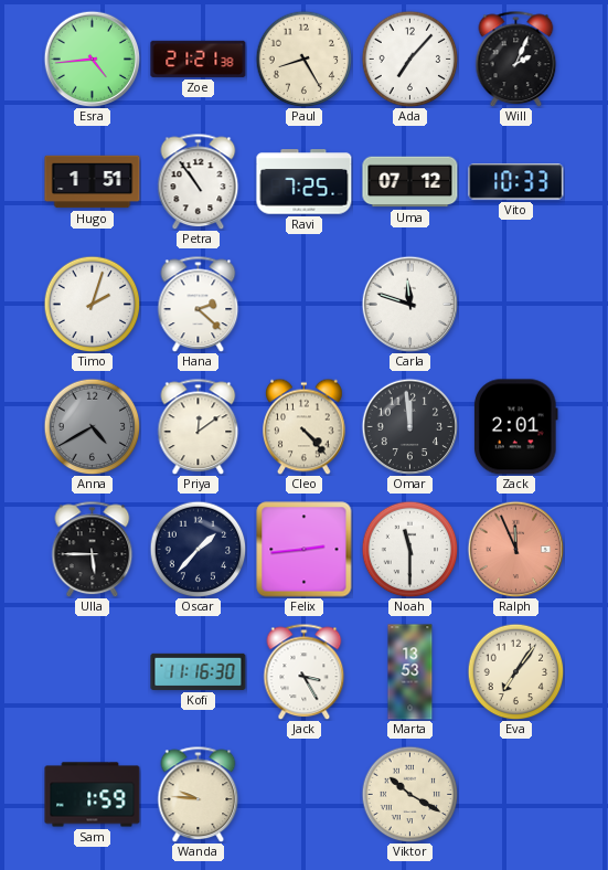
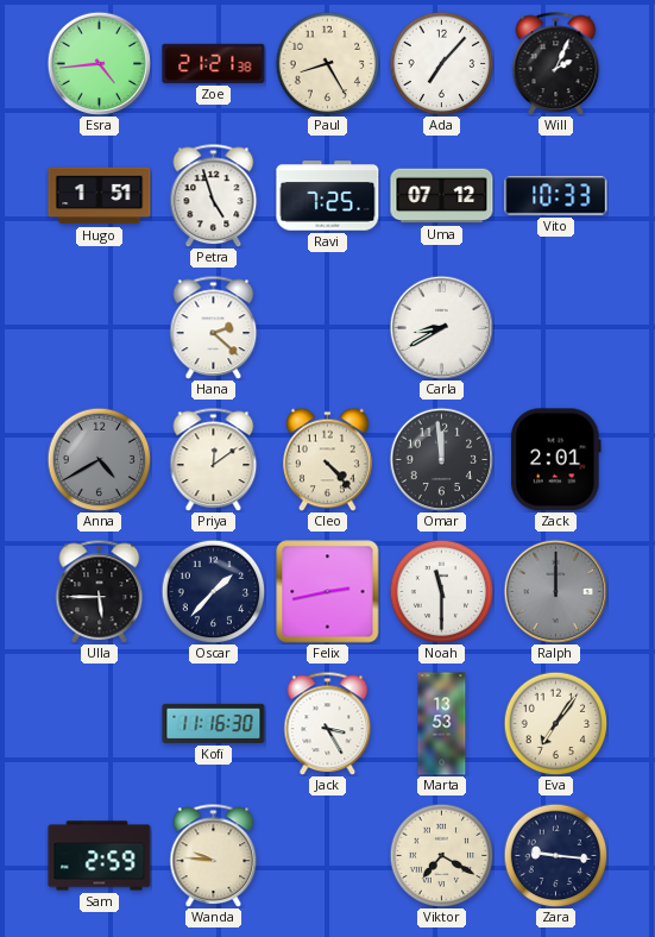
Petra: 10:54 -> 4:57
Timo: 2:03 -> none
Carla: 11:48 -> 8:40
Felix: 2:44 -> 2:43
Ralph: 11:56 -> 12:00
Ralph dial: salmon -> grey
Sam: 1:59 -> 2:59
Viktor: 10:20 -> 7:20
Zara: none -> 9:16
